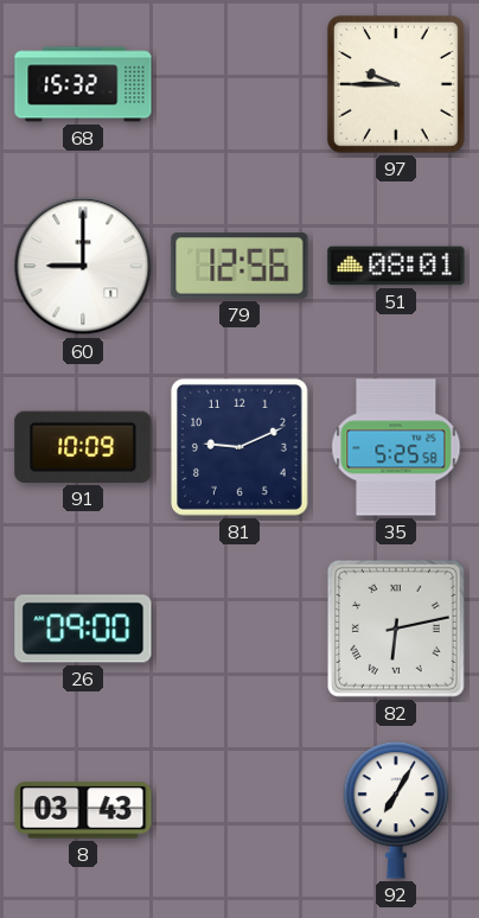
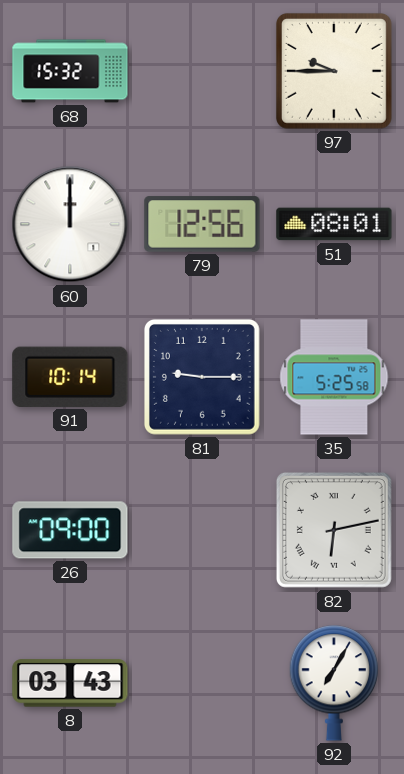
60: 9:00 -> 12:00
91: 10:09 -> 10:14
81: 9:11 -> 9:15
